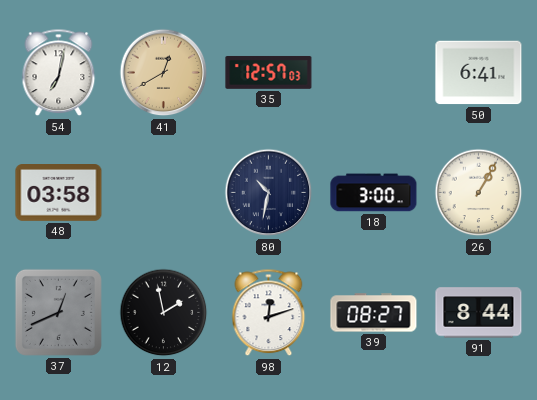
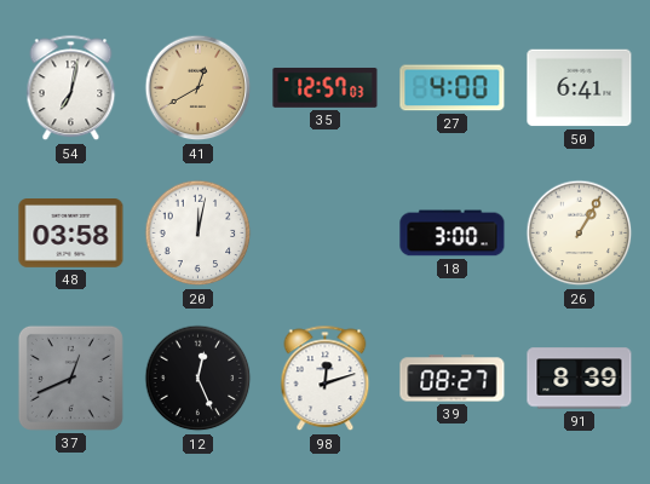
27: none -> 4:00
20: none -> 12:02
80: 10:32 -> none
12: 1:58 -> 12:26
91: 8:44 -> 8:39
